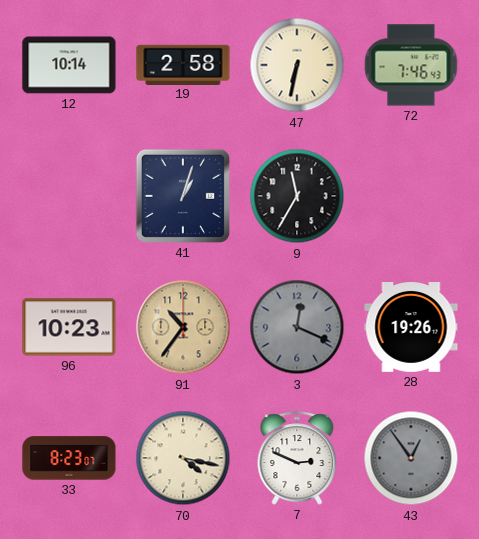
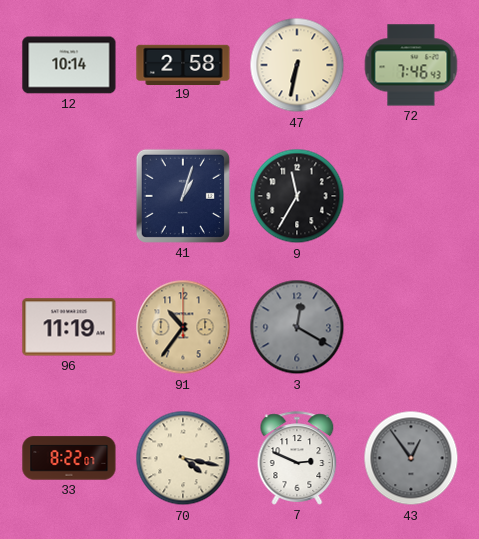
96: 10:23 -> 11:19
3: 12:19 -> 12:20
28: 19:26 -> none
33: 8:23 -> 8:22
